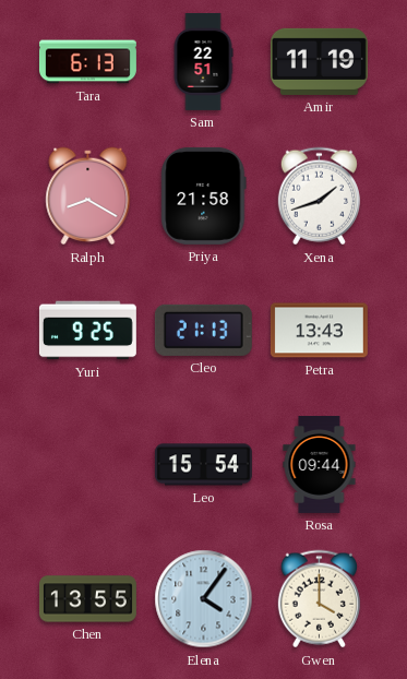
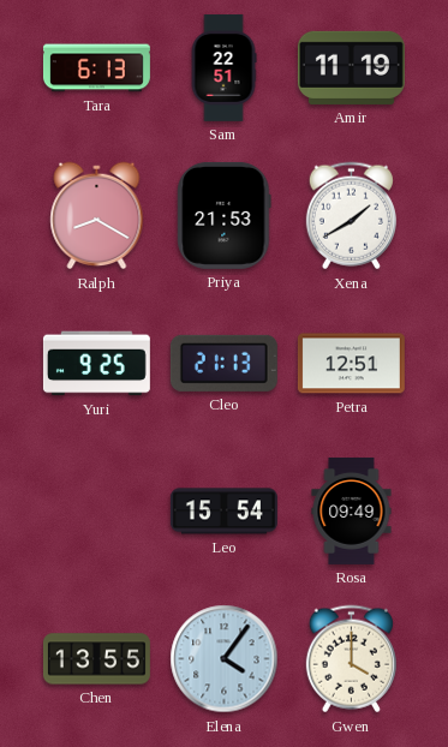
Priya: 21:58 -> 21:53
Xena: 1:42 -> 1:40
Petra: 13:43 -> 12:51
Rosa: 09:44 -> 09:49
